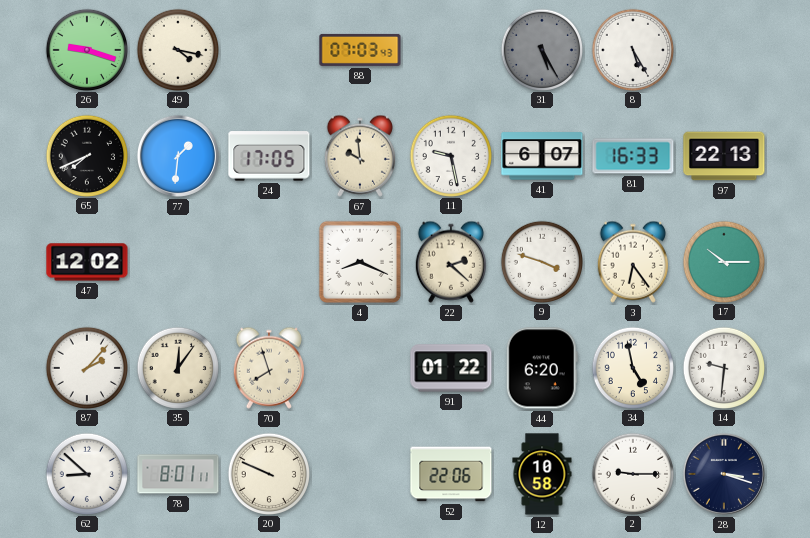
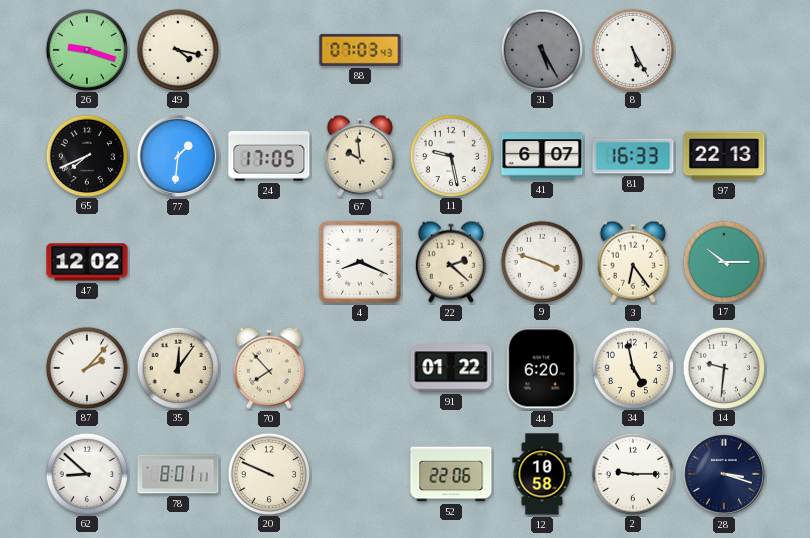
70: 7:57 -> 7:53
